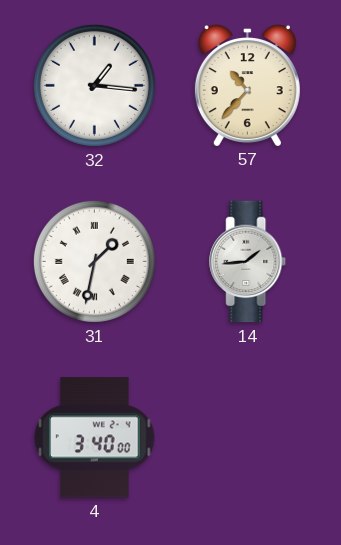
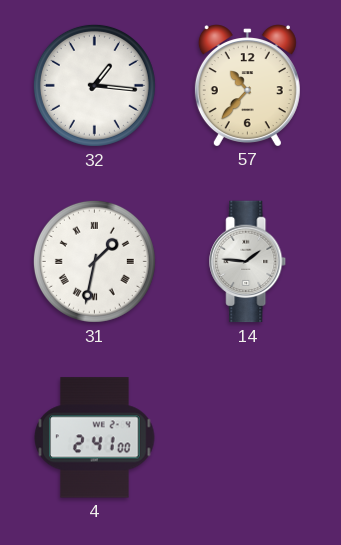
14: 1:44 -> 1:46
4: 3:40 -> 2:41
